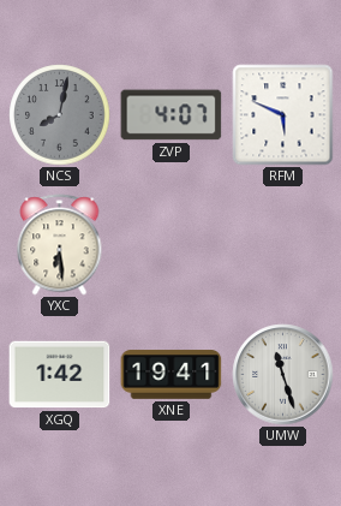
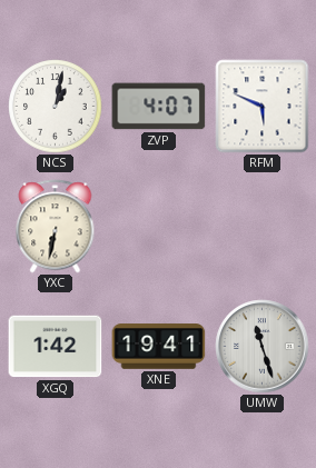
NCS: 8:02 -> 1:02
NCS dial: grey -> white
YXC: 6:29 -> 6:32
